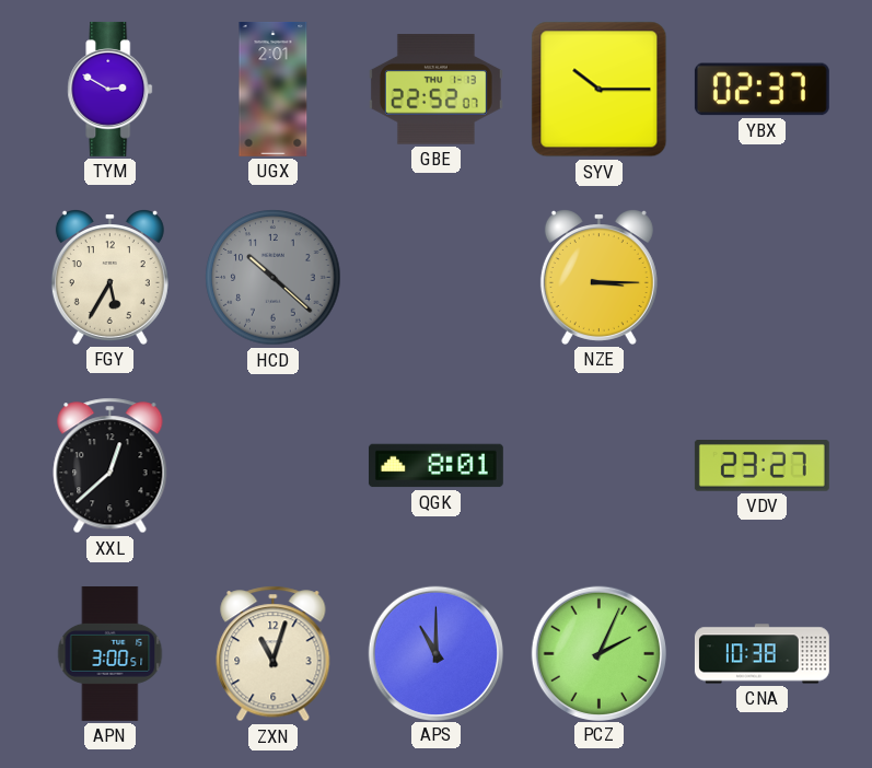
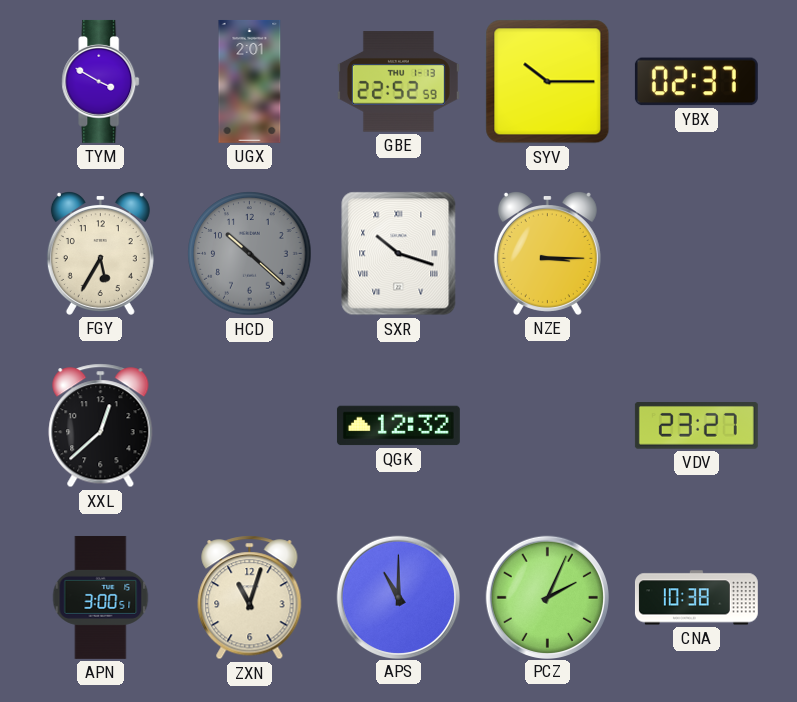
TYM: 2:50 -> 3:50
GBE: 22:52:07 -> 22:52:59
SXR: none -> 10:18
QGK: 8:01 -> 12:32
